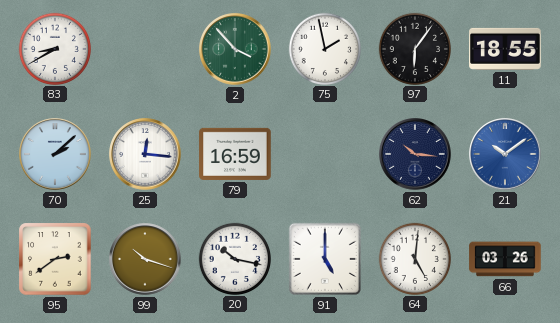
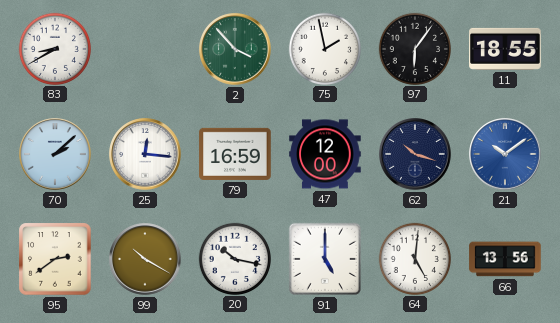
47: none -> 12:00
62: 10:16 -> 10:18
99: 10:18 -> 10:20
66: 03:26 -> 13:56
